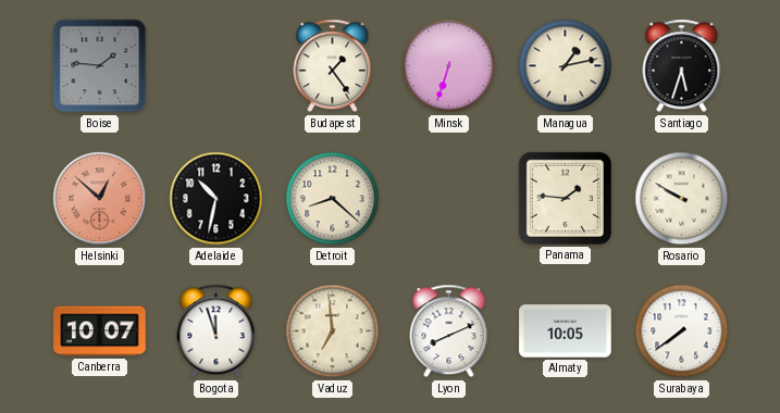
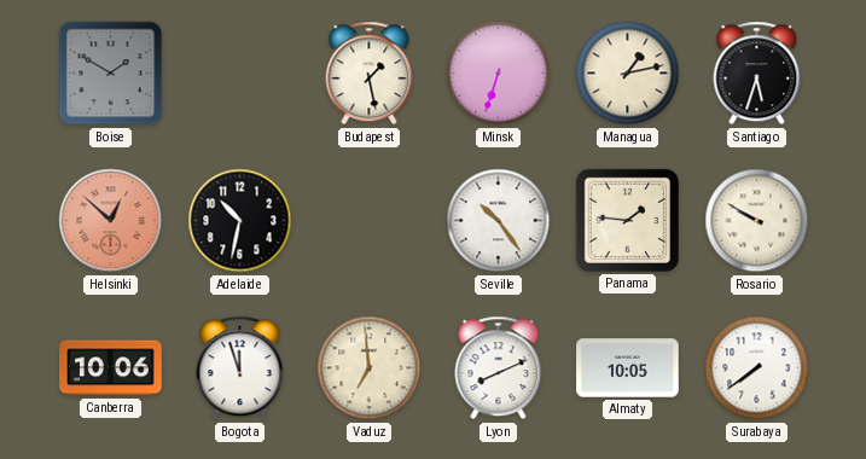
Boise: 1:46 -> 1:50
Budapest: 1:24 -> 1:28
Detroit: 8:22 -> none
Seville: none -> 10:24
Canberra: 10:07 -> 10:06
